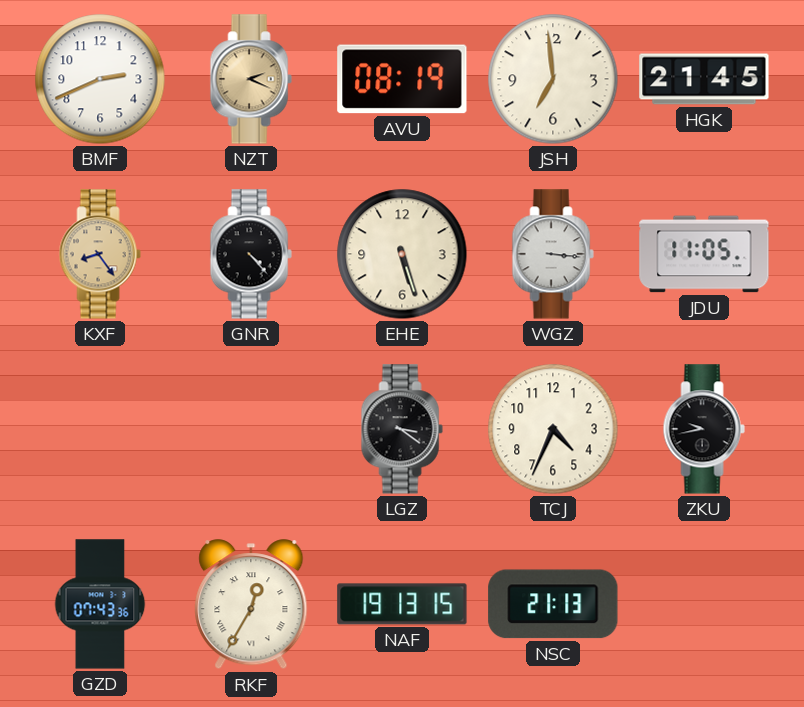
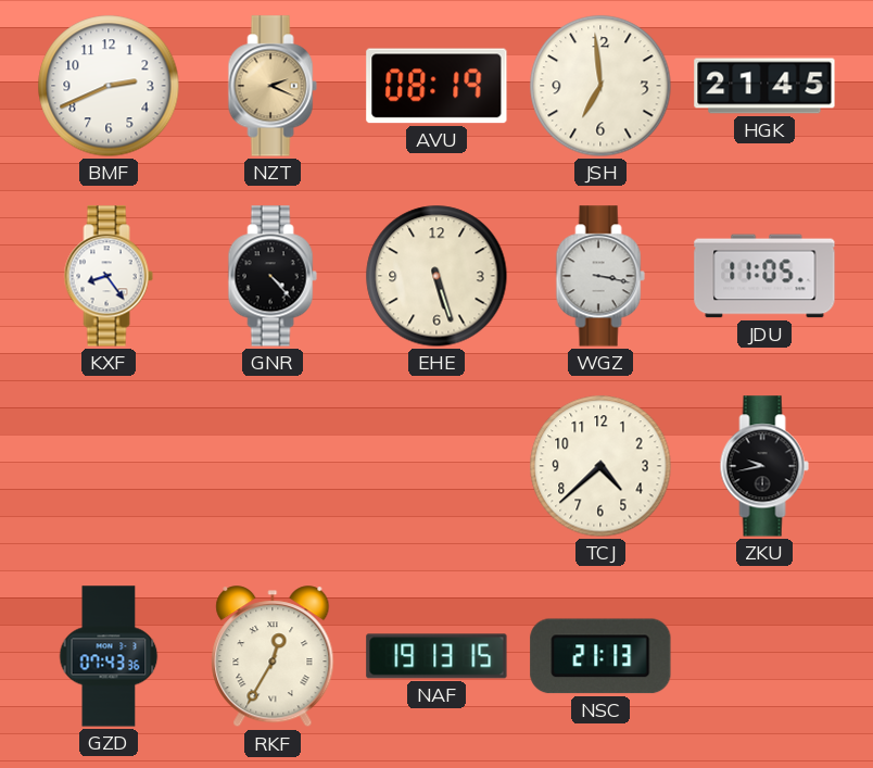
KXF dial: champagne -> white
WGZ: 3:16 -> 3:17
LGZ: 3:21 -> none
TCJ: 4:34 -> 4:38
